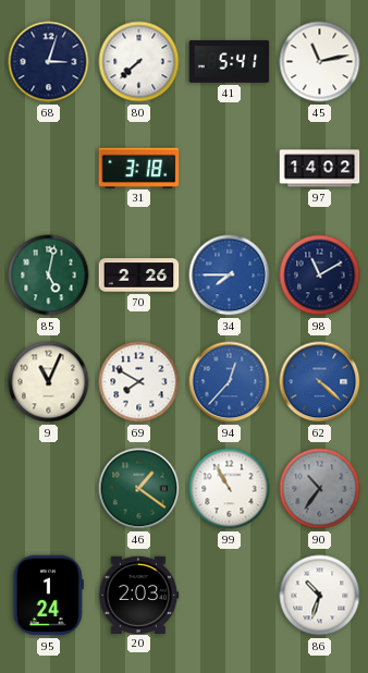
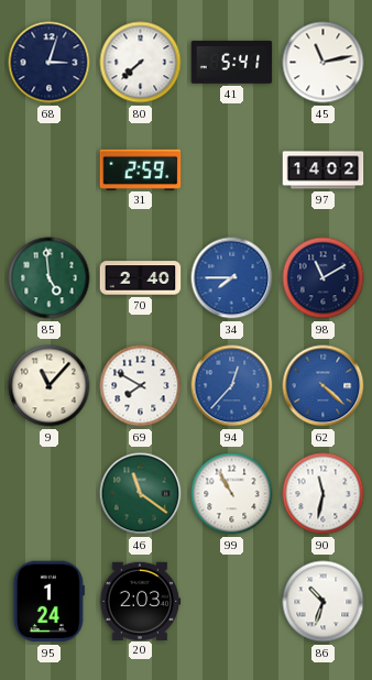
31: 3:18 -> 2:59
85: 5:02 -> 4:59
70: 2:26 -> 2:40
9: 11:04 -> 11:07
46: 1:21 -> 11:21
90: 10:36 -> 11:32
90 dial: grey -> white
